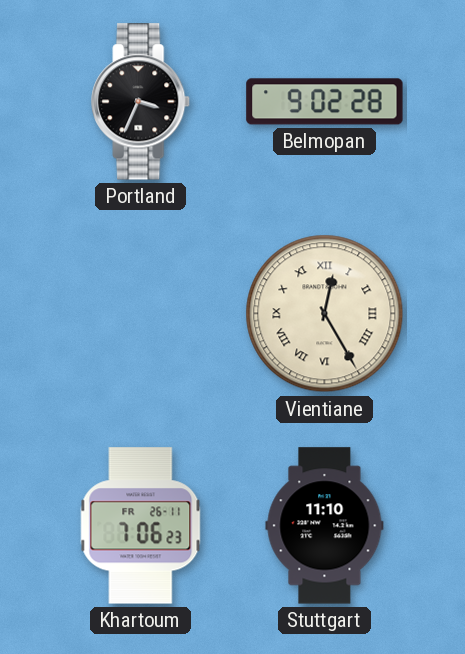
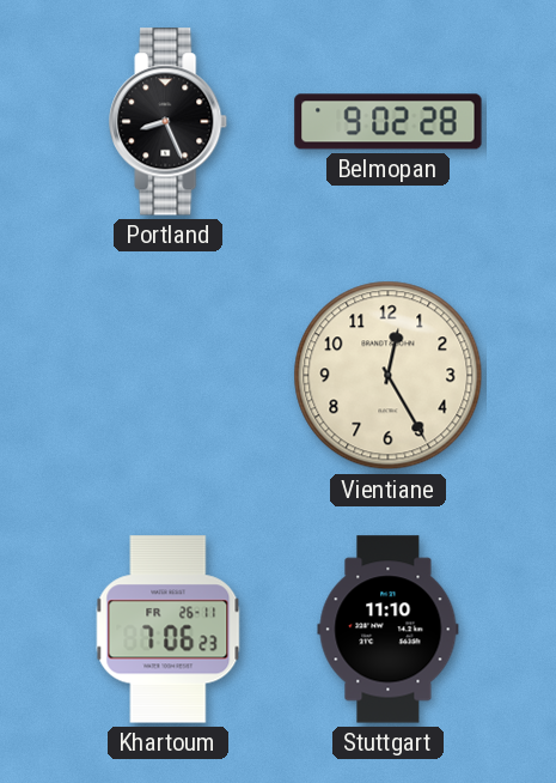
Portland: 3:34 -> 8:26
Vientiane numerals: Roman -> Arabic
